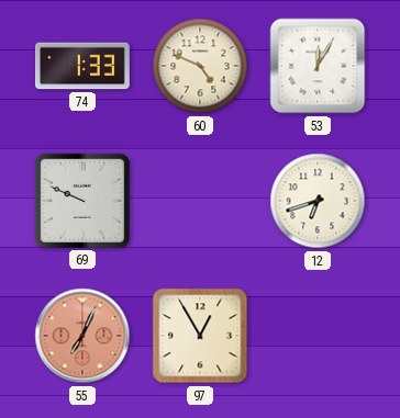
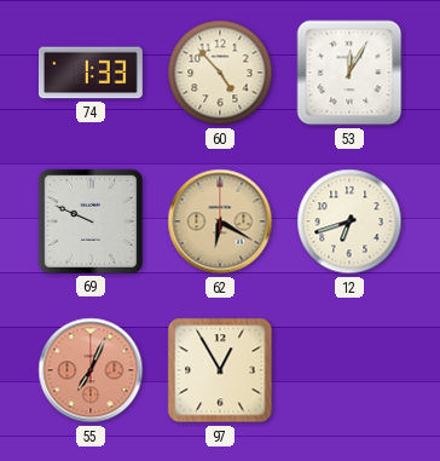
60: 4:49 -> 4:53
62: none -> 6:20
